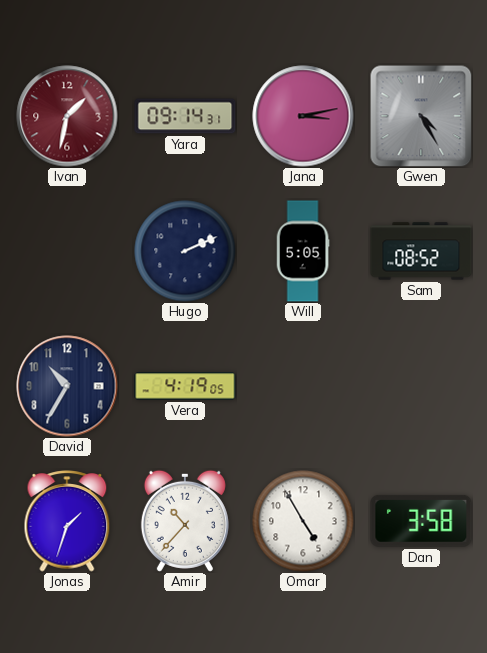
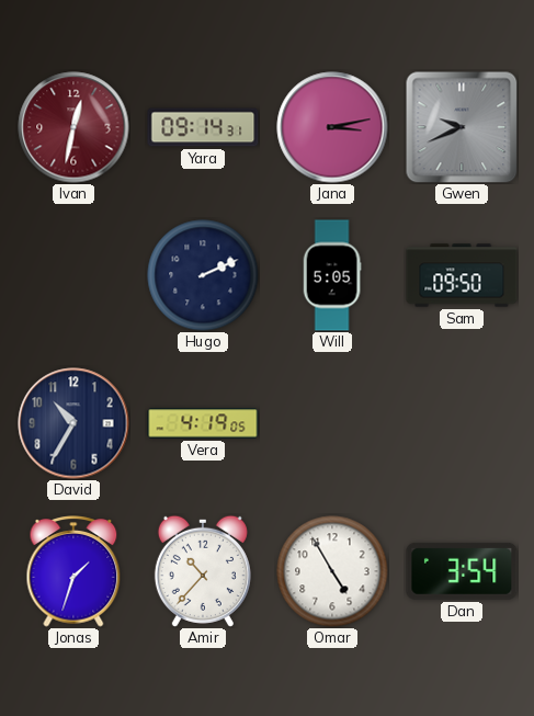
Ivan: 1:32 -> 12:32
Gwen: 4:25 -> 9:41
Sam: 08:52 -> 09:50
Dan: 3:58 -> 3:54
